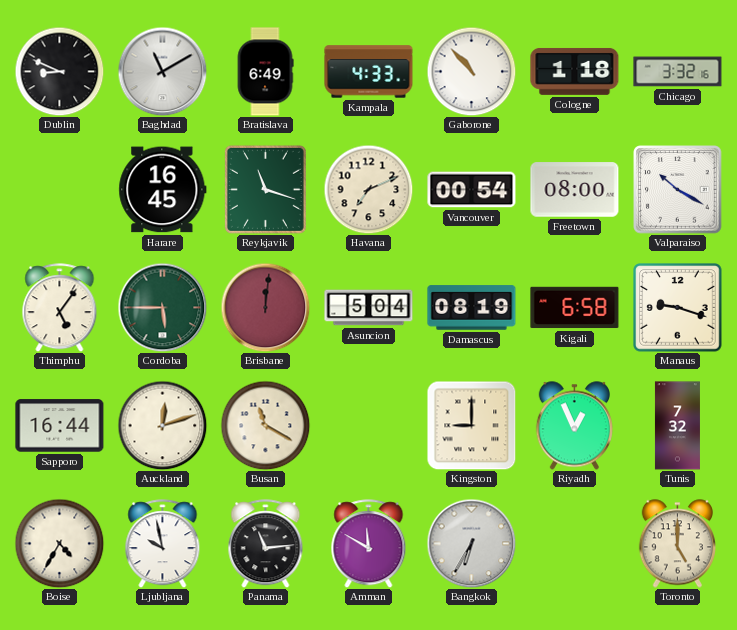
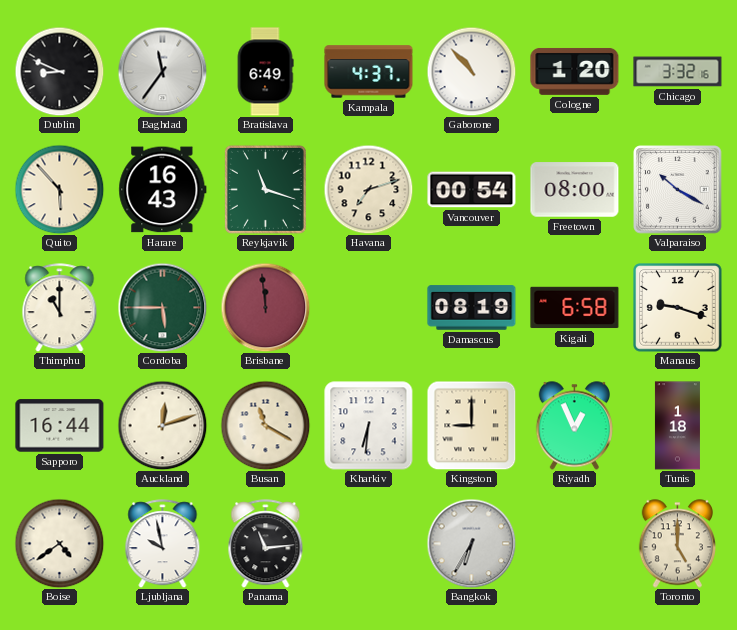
Baghdad: 11:10 -> 11:36
Kampala: 4:33 -> 4:37
Cologne: 1:18 -> 1:20
Quito: none -> 5:53
Harare: 16:45 -> 16:43
Havana: 7:11 -> 7:12
Thimphu: 5:06 -> 11:00
Brisbane: 12:01 -> 11:59
Asuncion: 5:04 -> none
Kharkiv: none -> 6:31
Tunis: 7:32 -> 1:18
Boise: 4:35 -> 4:39
Amman: 11:50 -> none
